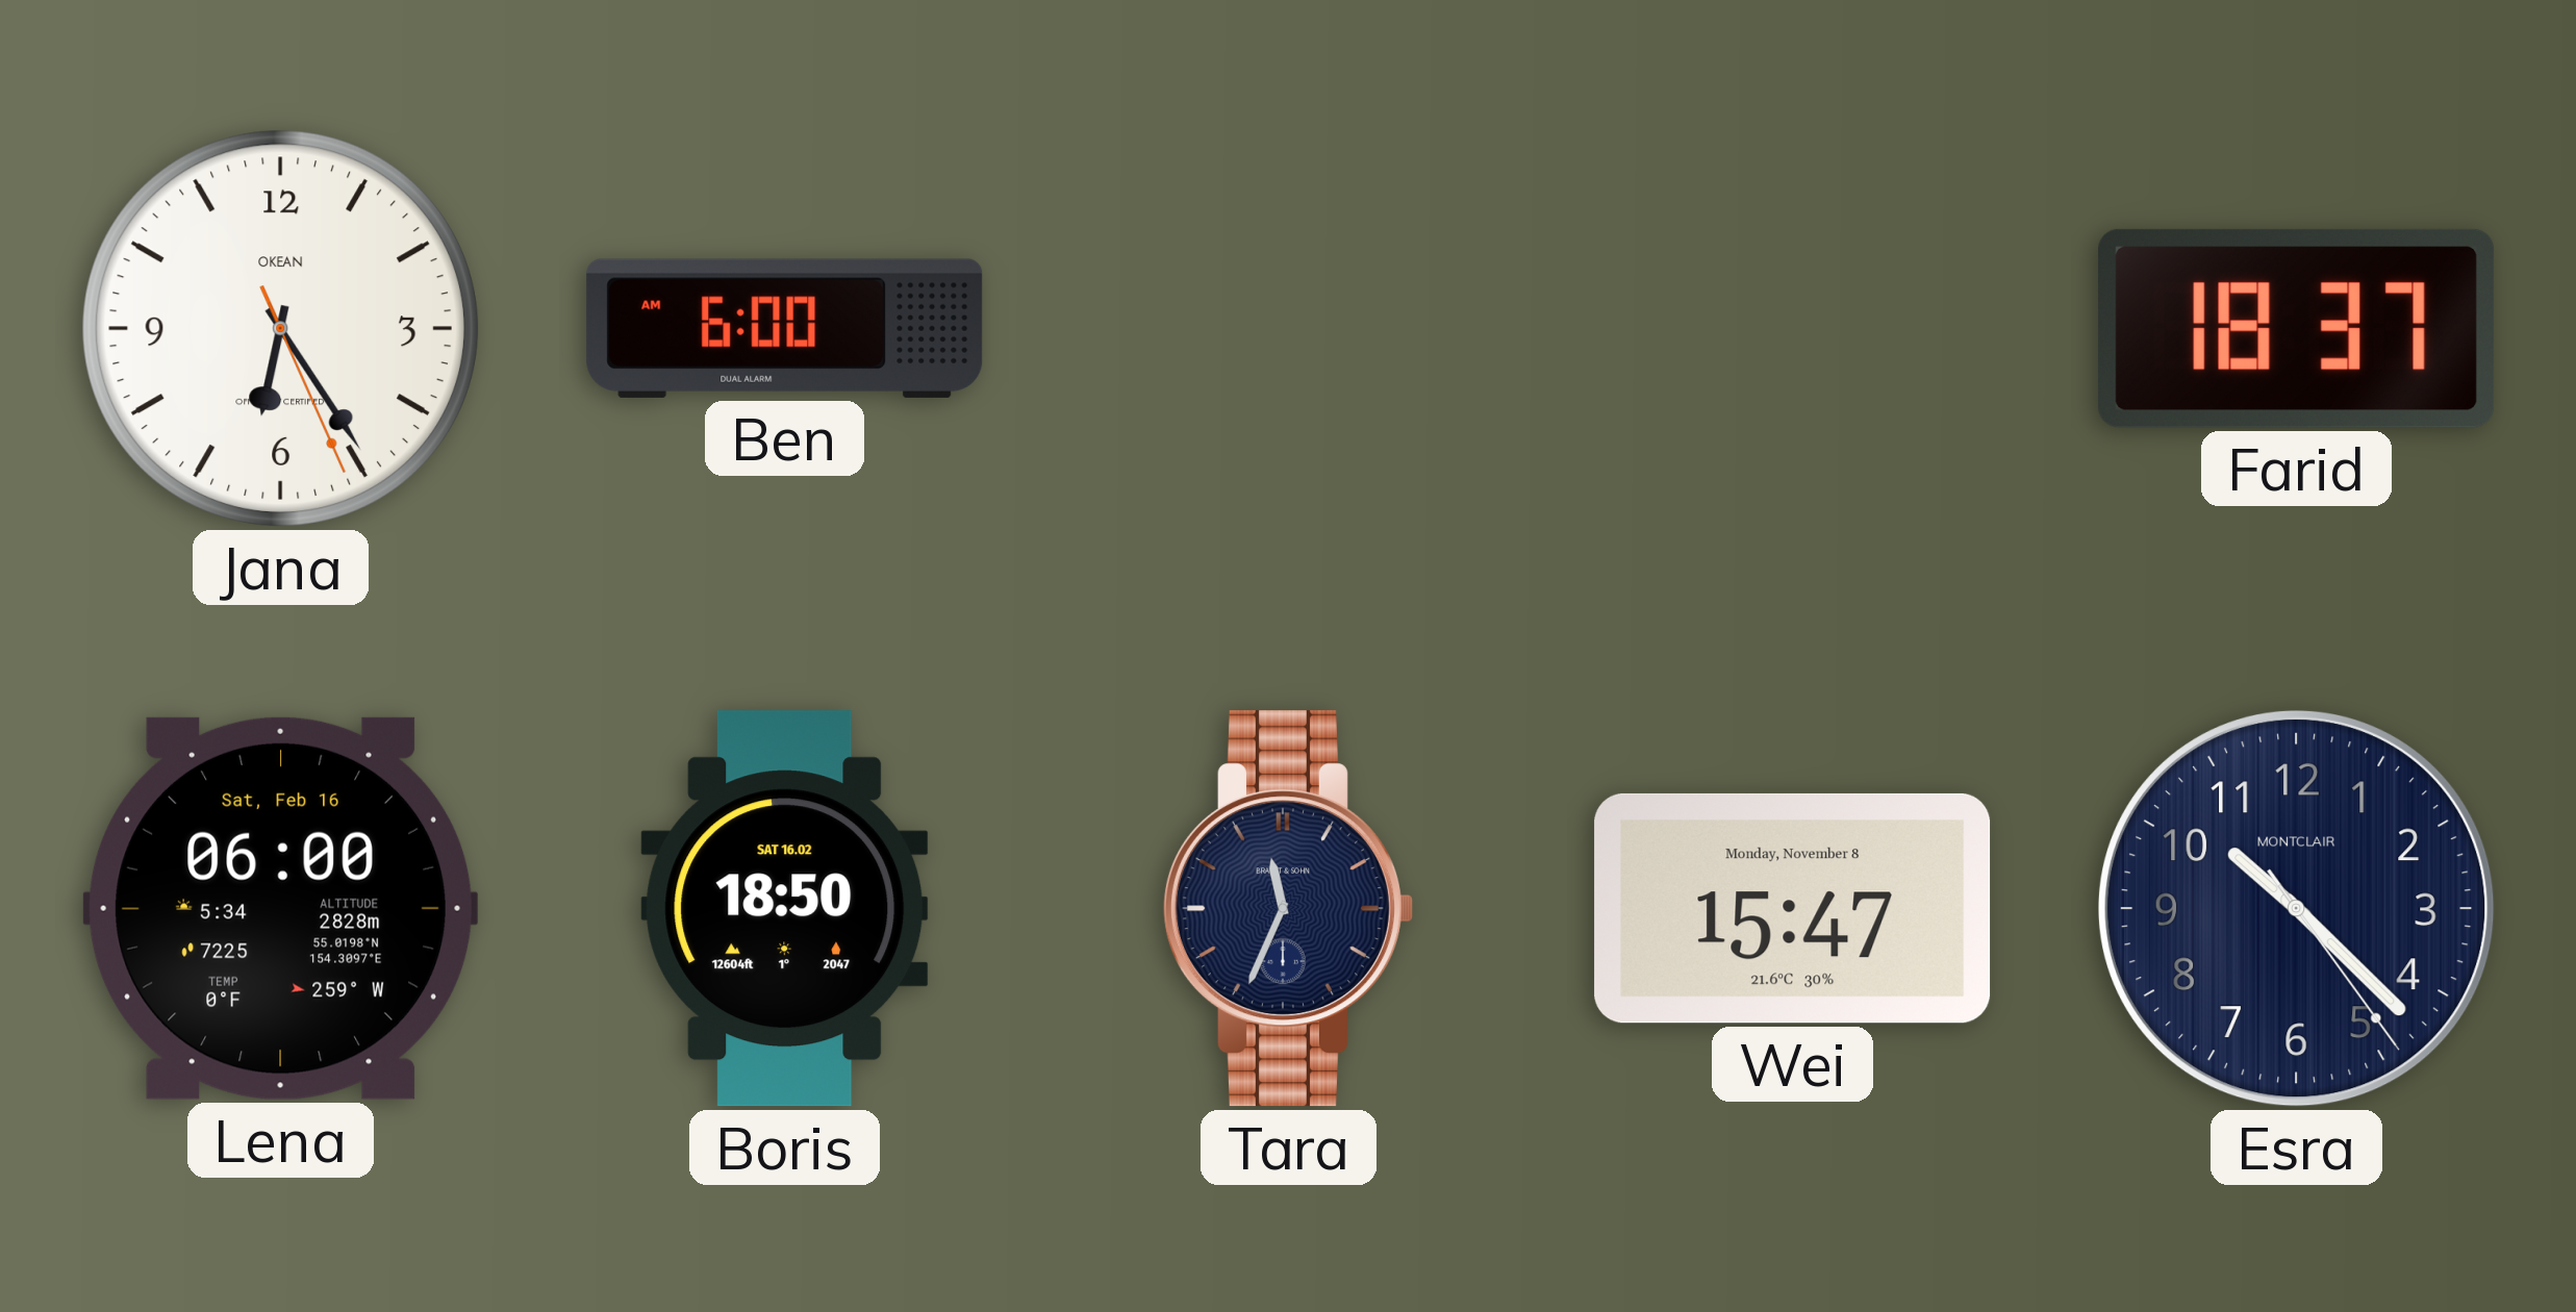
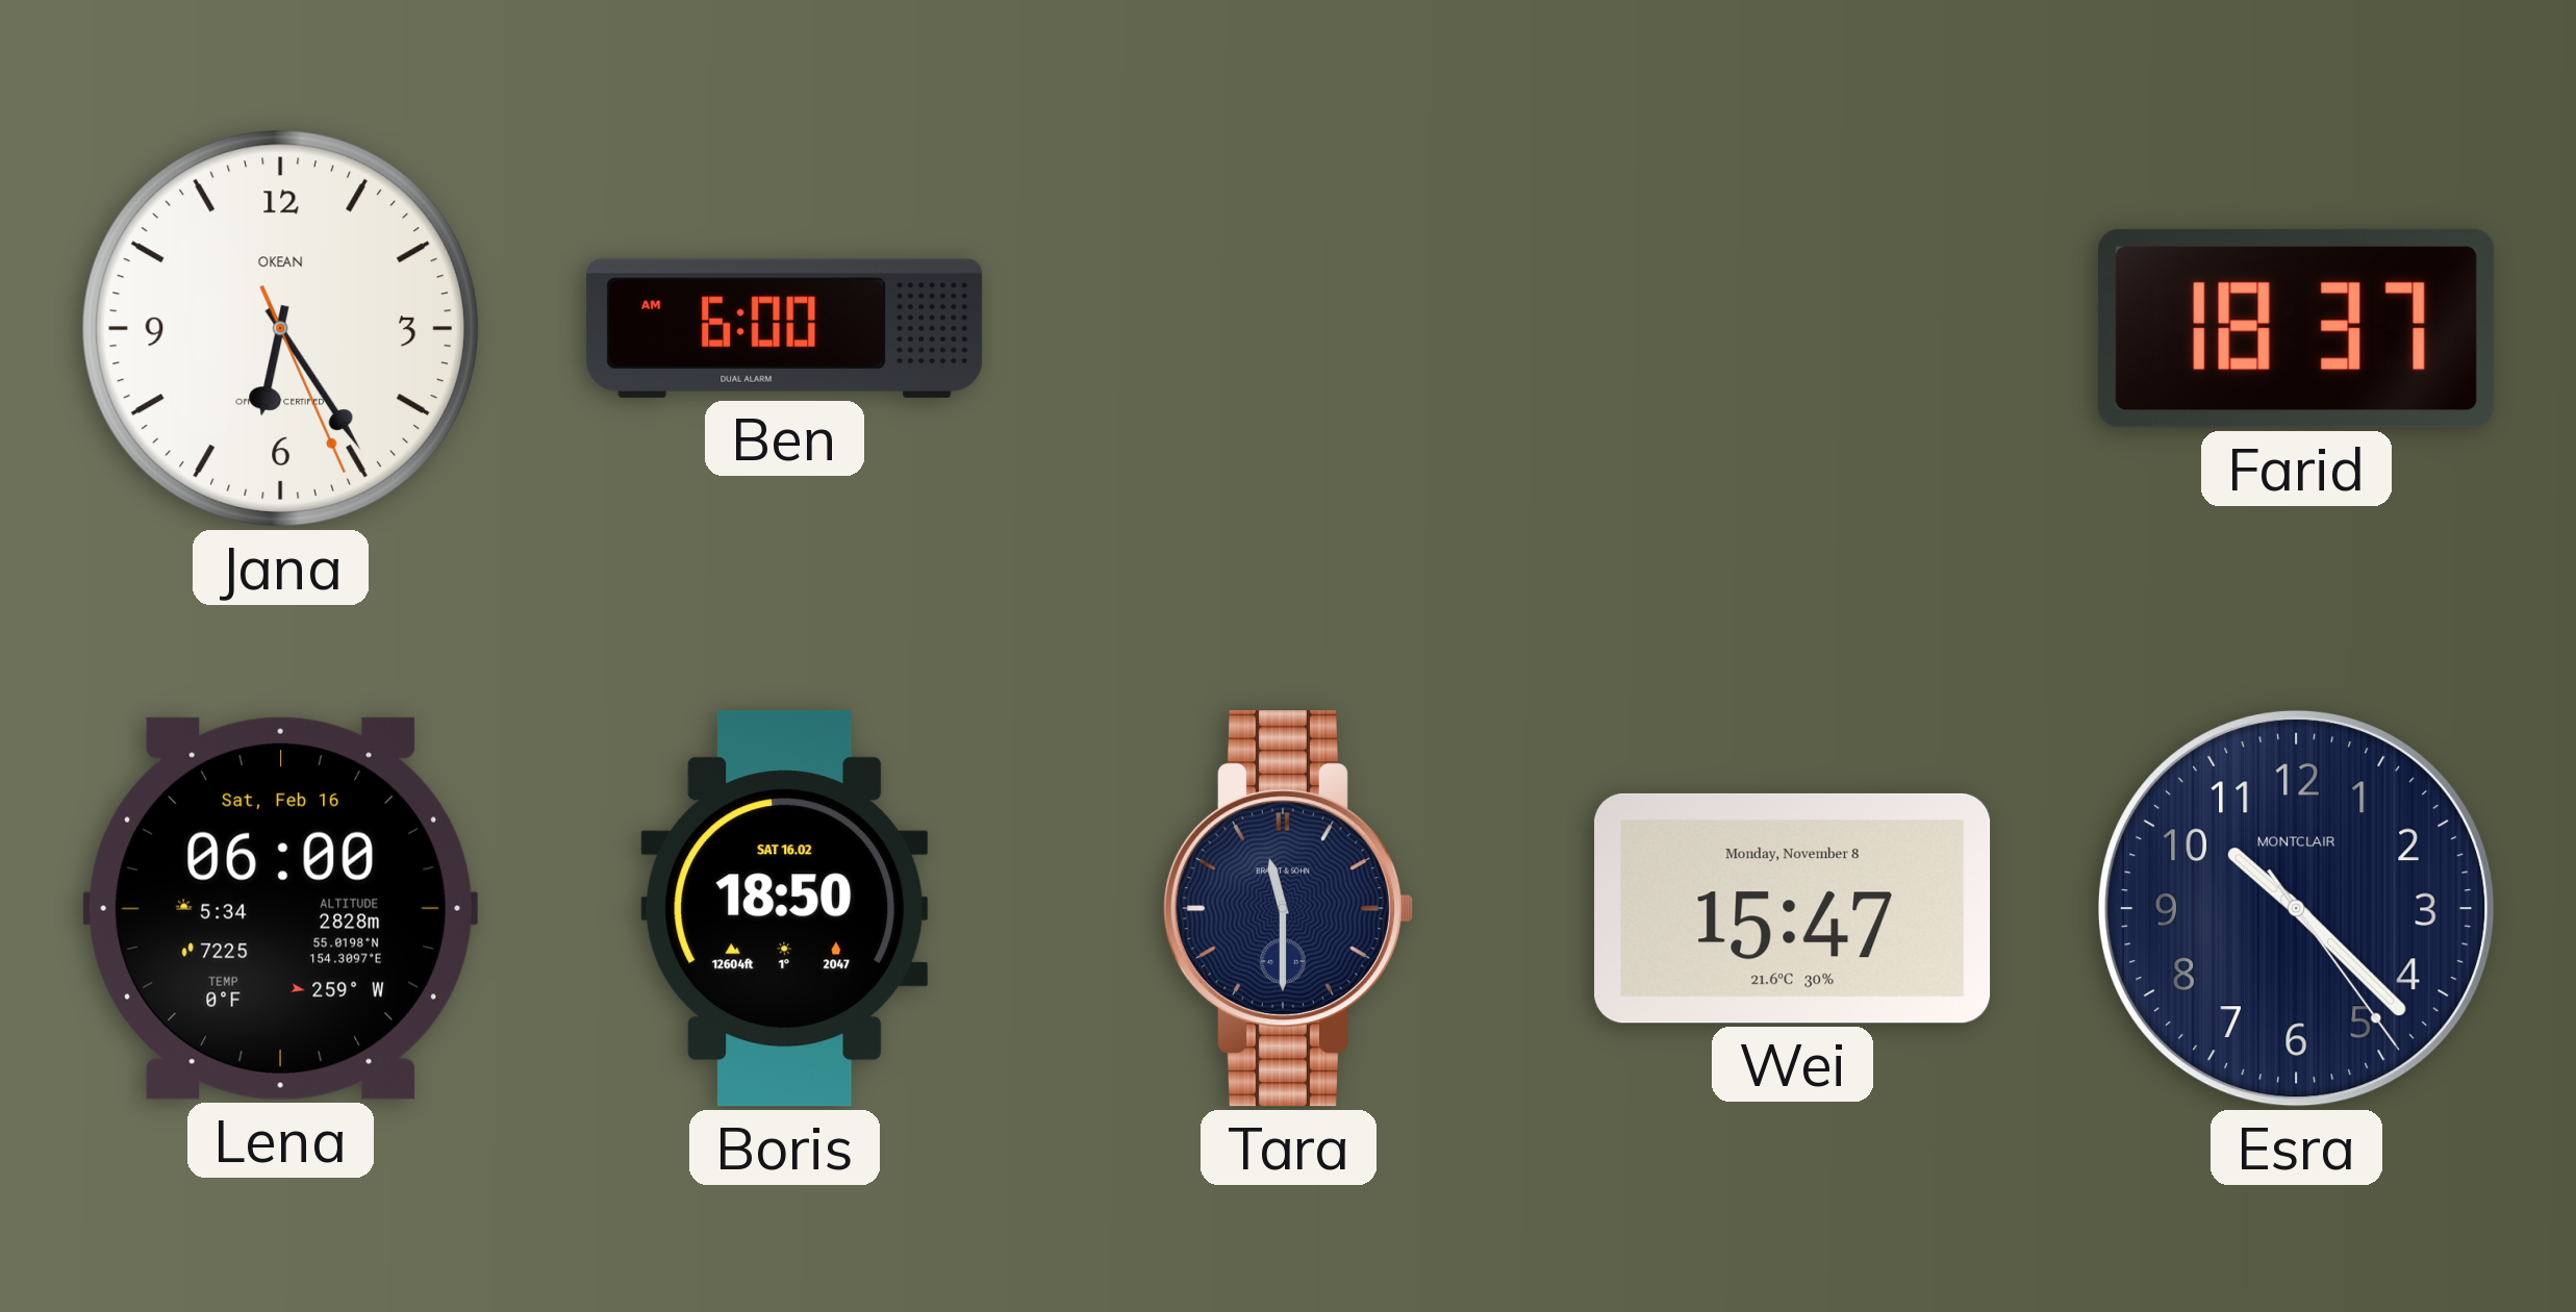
Tara: 11:34 -> 11:30
